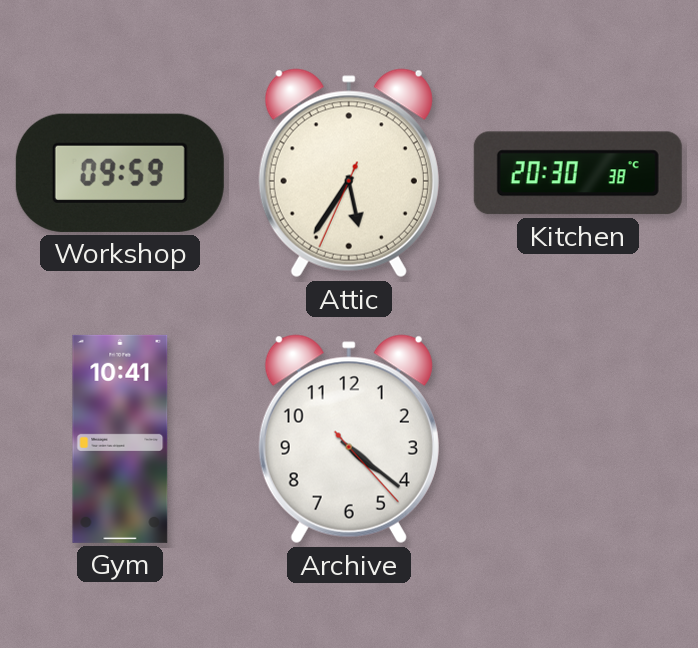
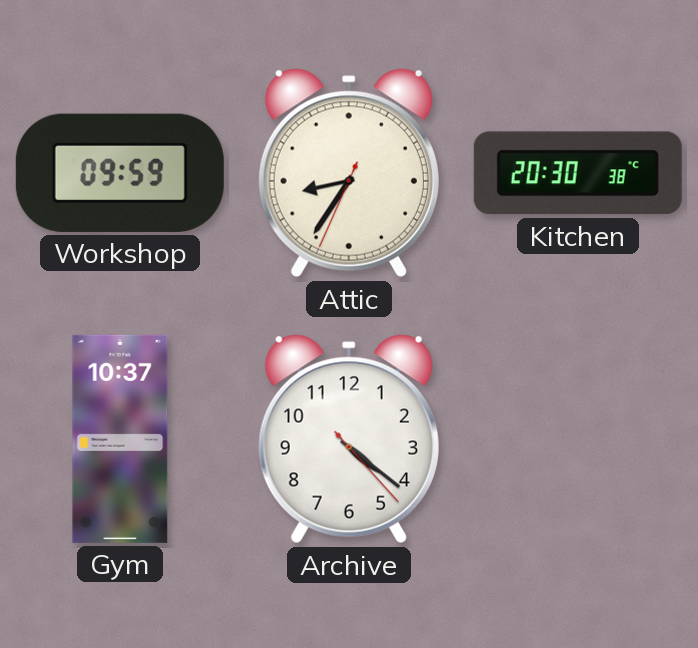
Attic: 5:35 -> 8:35
Gym: 10:41 -> 10:37
